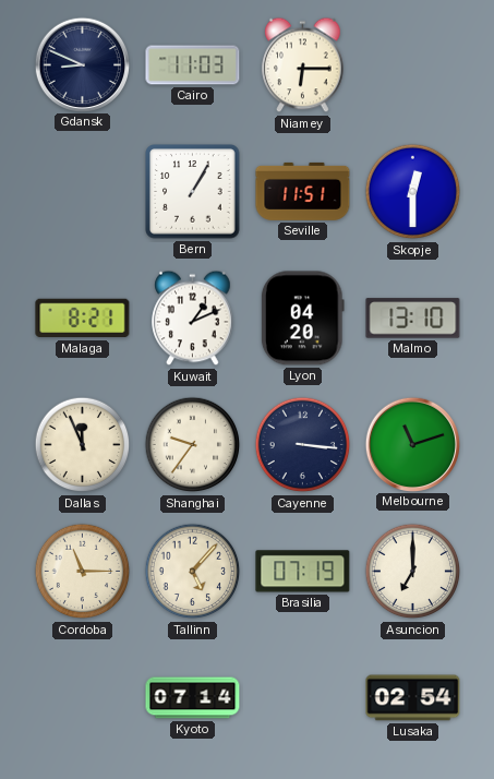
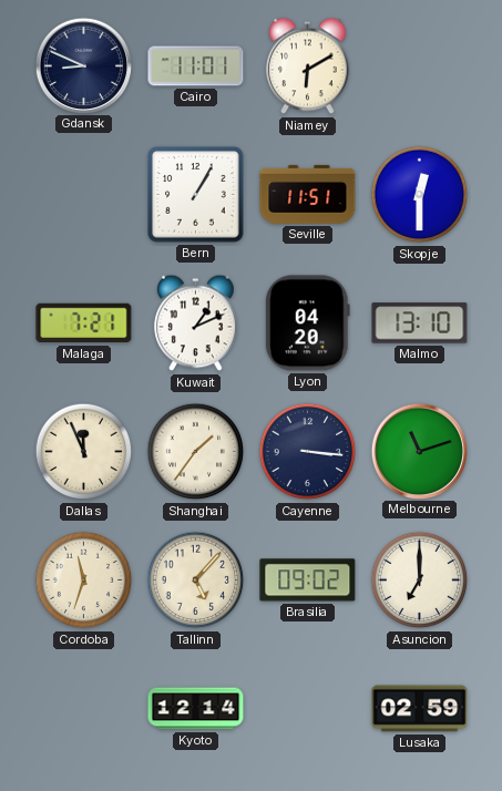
Cairo: 11:03 -> 11:01
Niamey: 6:15 -> 6:10
Malaga: 8:21 -> 7:21
Shanghai: 9:36 -> 1:36
Cordoba: 11:15 -> 11:33
Brasilia: 07:19 -> 09:02
Kyoto: 07:14 -> 12:14
Lusaka: 02:54 -> 02:59
